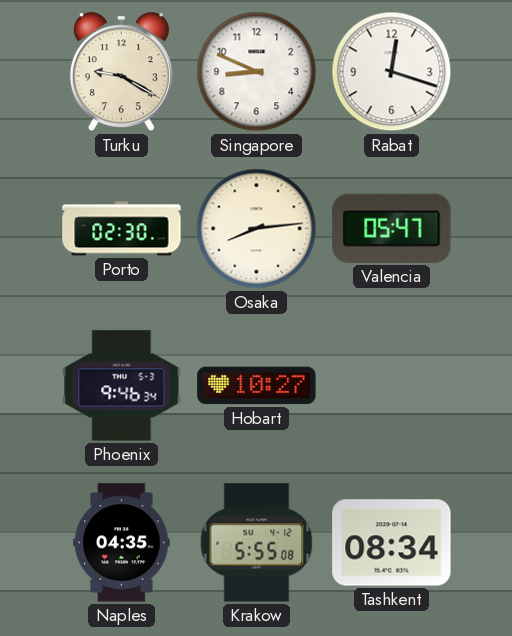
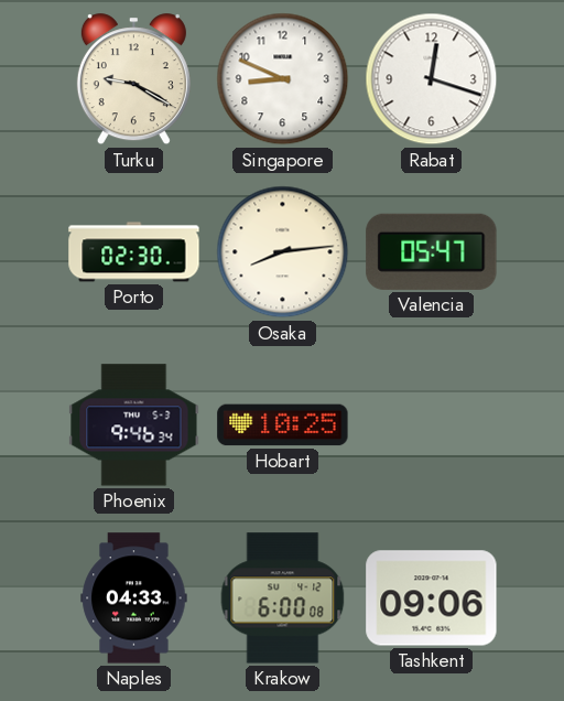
Hobart: 10:27 -> 10:25
Naples: 04:35 -> 04:33
Krakow: 5:55 -> 6:00
Tashkent: 08:34 -> 09:06
